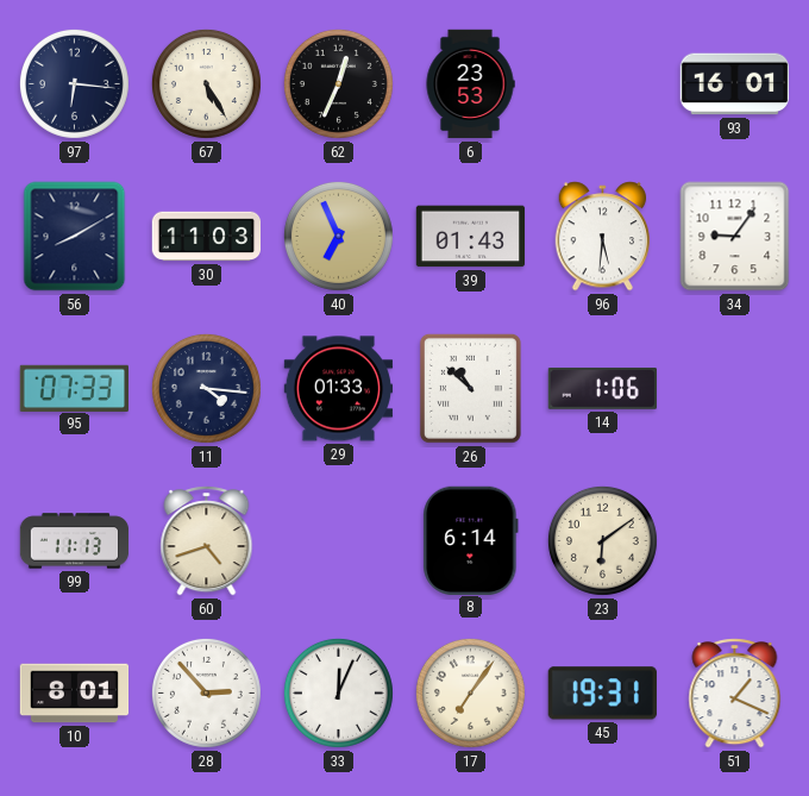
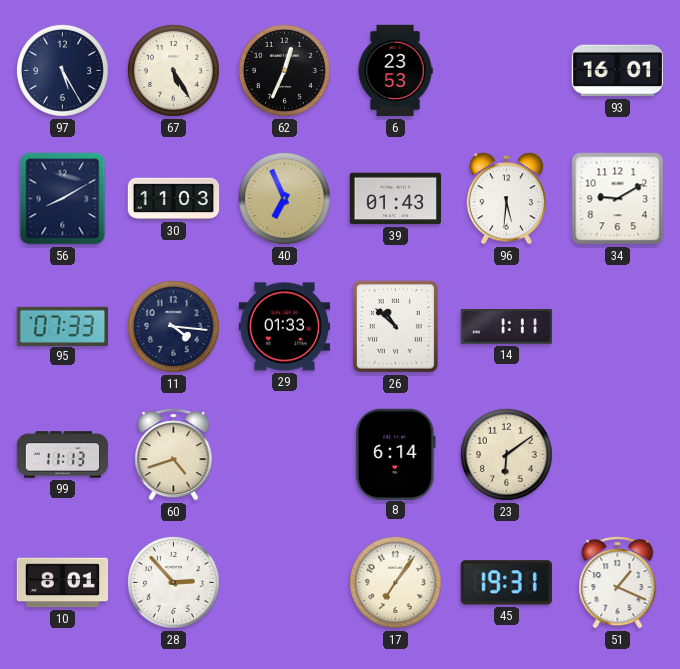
97: 6:16 -> 5:25
34: 9:06 -> 9:10
14: 1:06 -> 1:11
33: 12:04 -> none
